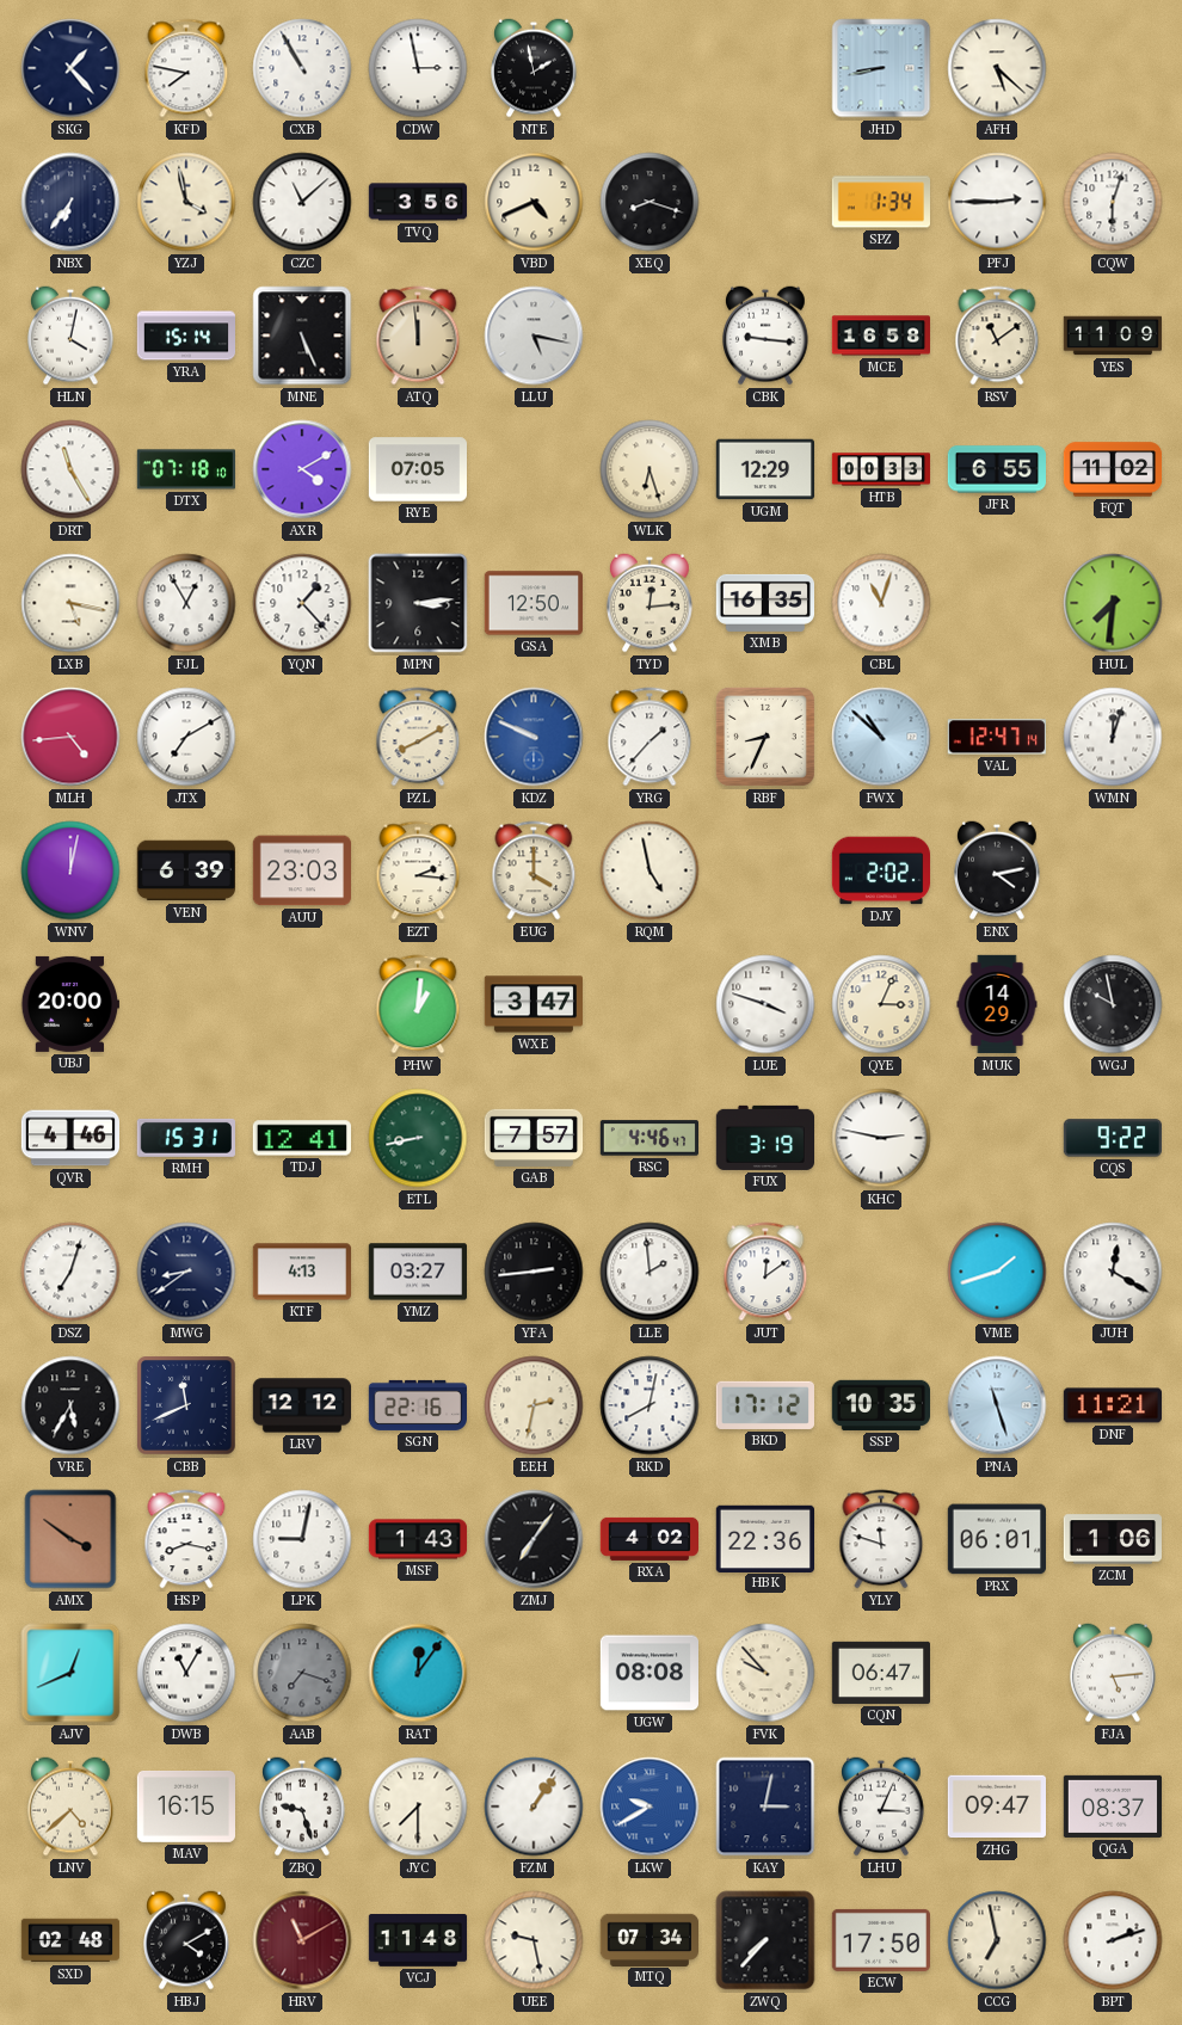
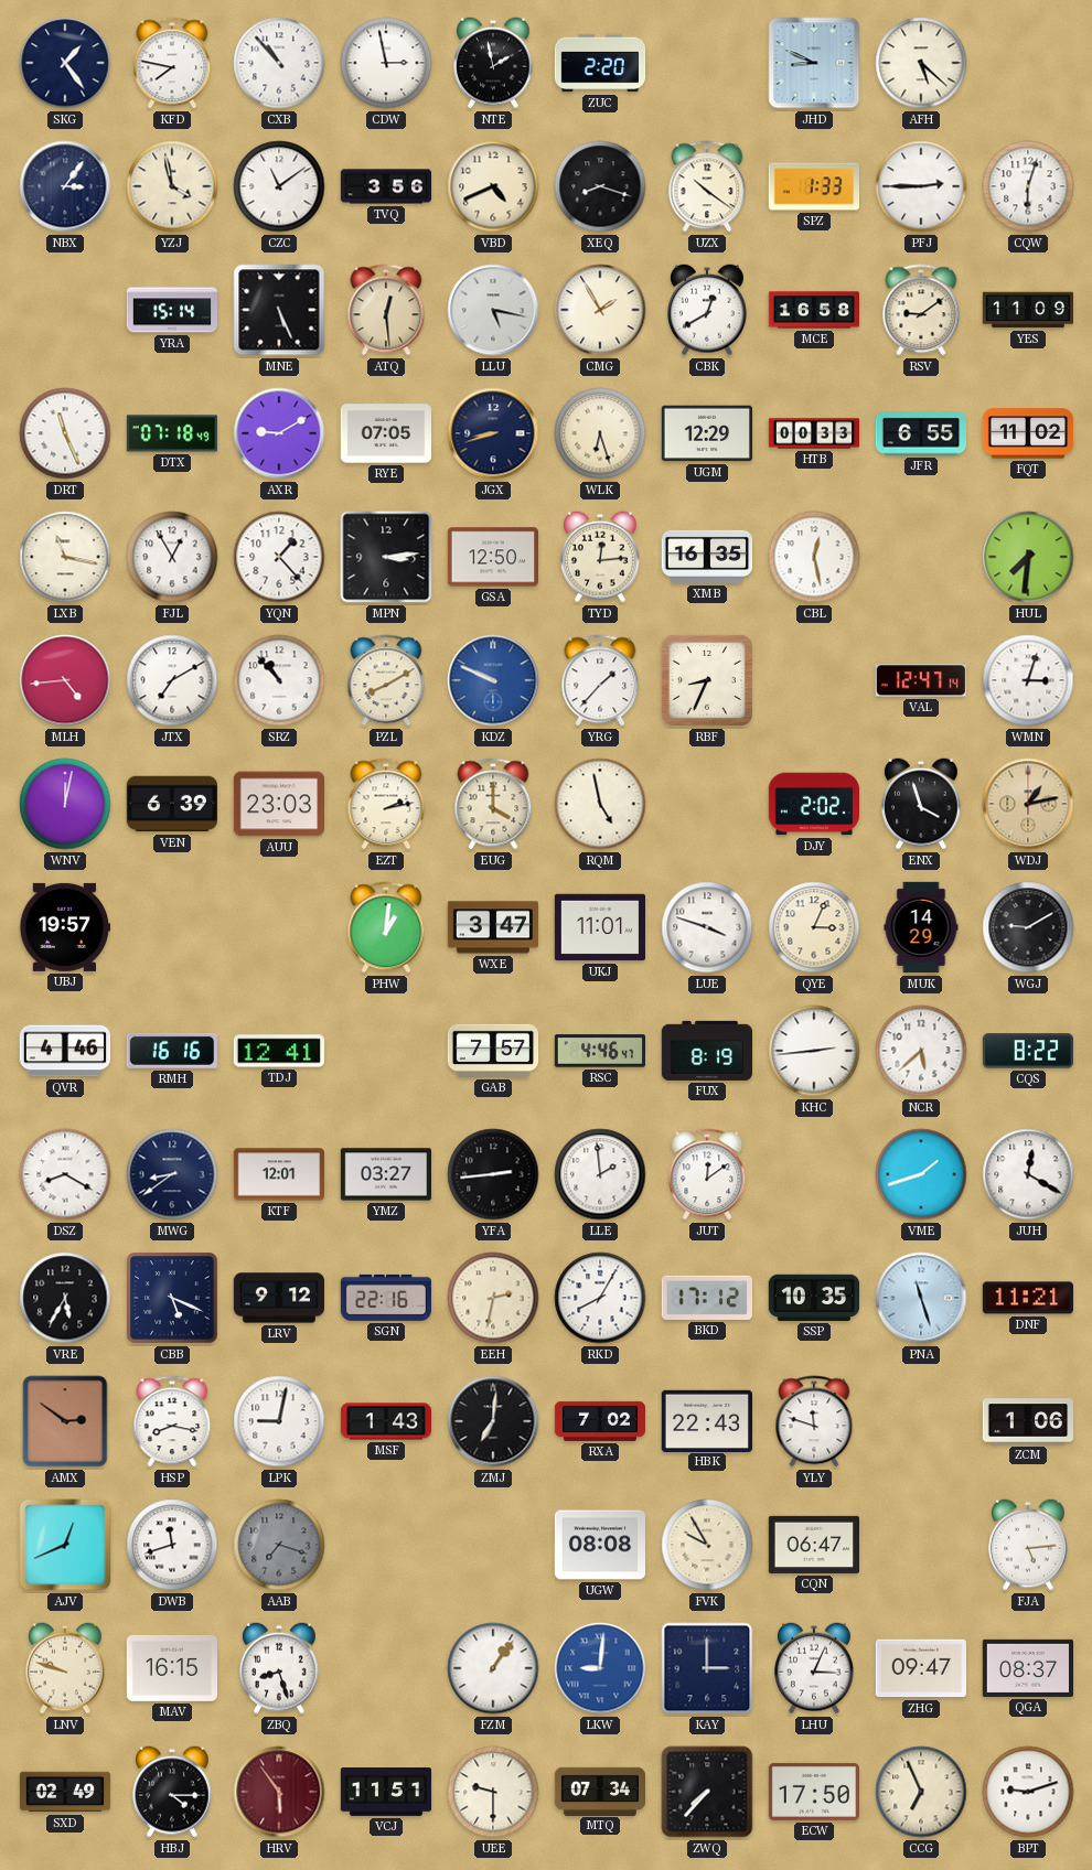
SKG: 1:23 -> 1:24
CXB: 10:55 -> 10:53
ZUC: none -> 2:20
JHD: 8:43 -> 8:49
NBX: 6:36 -> 3:06
CZC: 11:08 -> 11:09
UZX: none -> 10:21
SPZ: 1:34 -> 1:33
HLN: 4:02 -> none
ATQ: 11:59 -> 12:29
CMG: none -> 1:55
CBK: 9:16 -> 12:40
RSV: 11:09 -> 9:09
DRT: 11:25 -> 11:26
DTX: 07:18:10 -> 07:18:49
AXR: 4:10 -> 9:10
JGX: none -> 8:42
LXB: 5:17 -> 11:17
CBL: 11:03 -> 12:28
SRZ: none -> 10:53
FWX: 10:52 -> none
WMN: 12:03 -> 3:03
EZT: 2:16 -> 2:13
ENX: 4:13 -> 3:57
WDJ: none -> 1:13
UBJ: 20:00 -> 19:57
UKJ: none -> 11:01
WGJ: 9:58 -> 9:10
RMH: 15:31 -> 16:16
ETL: 8:43 -> none
FUX: 3:19 -> 8:19
KHC: 2:47 -> 2:44
NCR: none -> 5:38
CQS: 9:22 -> 8:22
DSZ: 7:03 -> 8:20
KTF: 4:13 -> 12:01
CBB: 11:41 -> 5:19
LRV: 12:12 -> 9:12
RKD: 8:02 -> 8:05
AMX: 3:51 -> 2:51
ZMJ: 7:06 -> 7:01
RXA: 4:02 -> 7:02
HBK: 22:36 -> 22:43
PRX: 06:01 -> none
DWB: 11:05 -> 11:42
RAT: 12:06 -> none
FVK: 9:53 -> 9:55
LNV: 4:38 -> 9:48
ZBQ: 9:27 -> 8:27
JYC: 7:30 -> none
LKW: 9:40 -> 9:01
KAY: 3:02 -> 3:00
SXD: 02:48 -> 02:49
HBJ: 4:10 -> 4:15
HRV: 11:10 -> 5:54
VCJ: 11:48 -> 11:51
UEE: 9:28 -> 9:30
CCG: 6:58 -> 6:56
BPT: 2:12 -> 9:12
